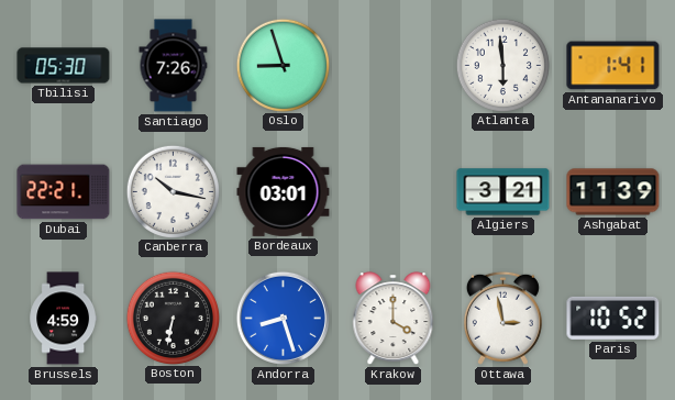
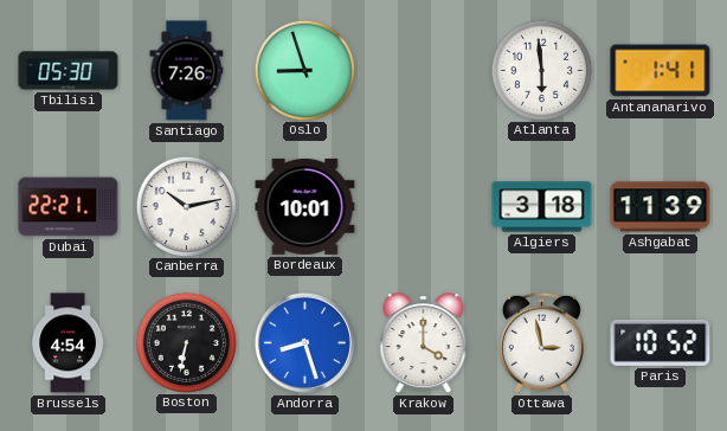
Canberra: 10:17 -> 10:13
Bordeaux: 03:01 -> 10:01
Algiers: 3:21 -> 3:18
Brussels: 4:59 -> 4:54
